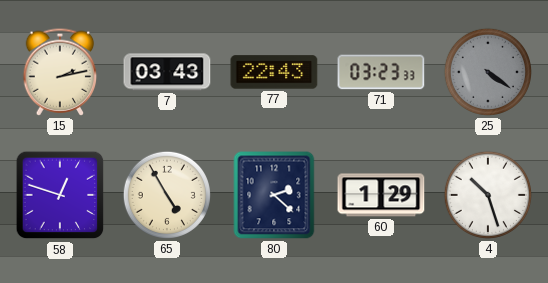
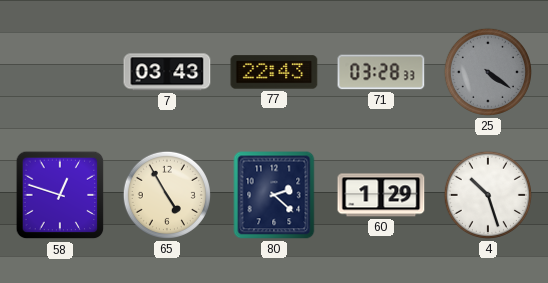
15: 2:13 -> none
71: 03:23 -> 03:28
